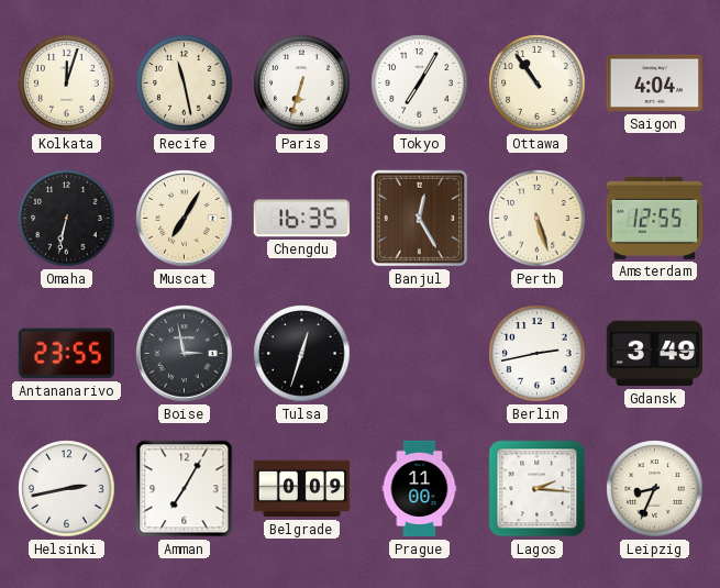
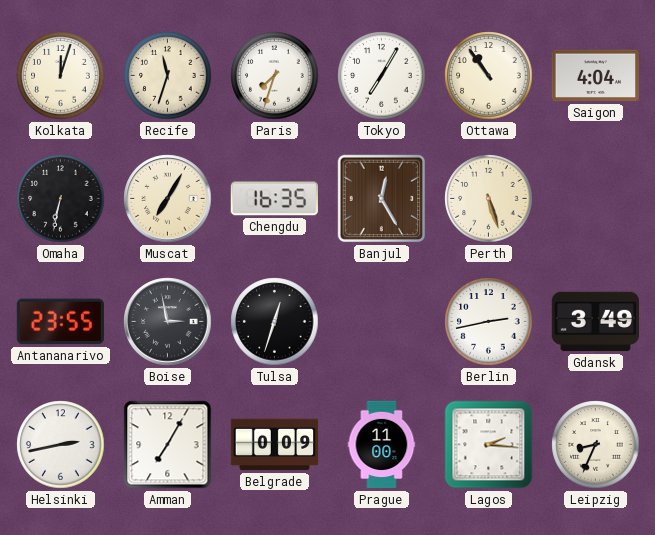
Recife: 11:28 -> 11:33
Paris: 6:33 -> 7:33
Amsterdam: 12:55 -> none
